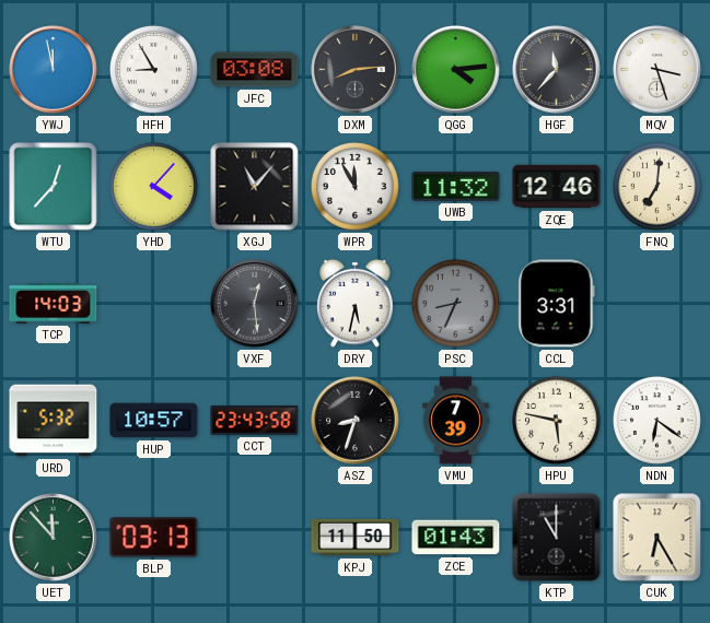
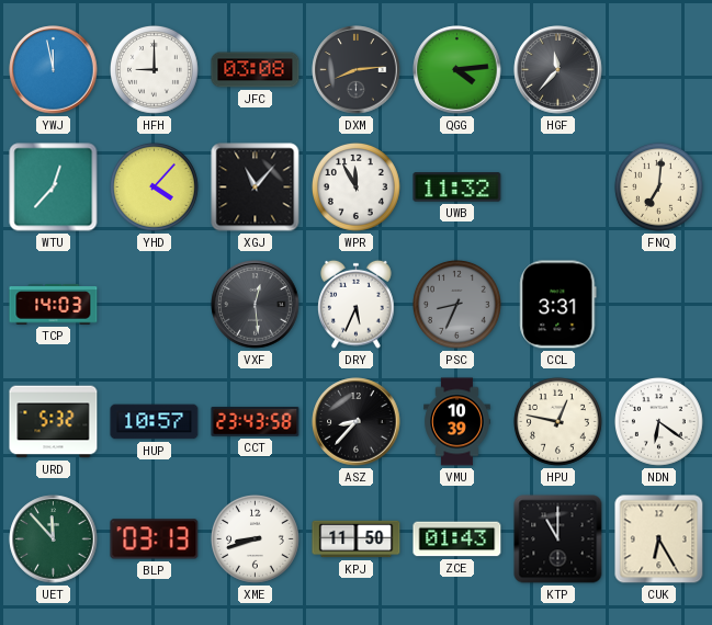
HFH: 8:55 -> 9:00
MQV: 3:27 -> none
ZQE: 12:46 -> none
DRY: 5:32 -> 5:34
ASZ: 8:33 -> 8:37
VMU: 7:39 -> 10:39
HPU: 5:47 -> 12:47
XME: none -> 8:42
